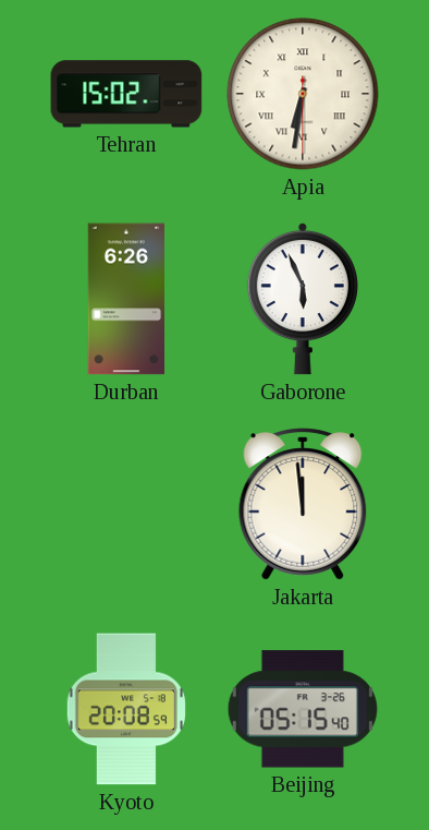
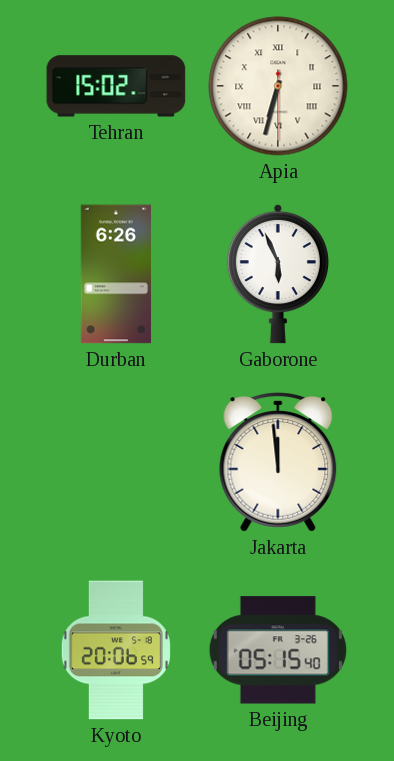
Apia: 6:31 -> 6:32
Kyoto: 20:08 -> 20:06
